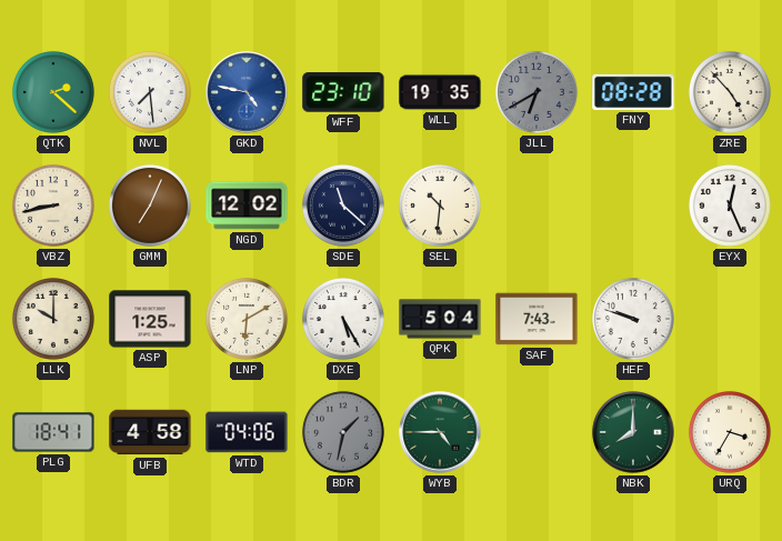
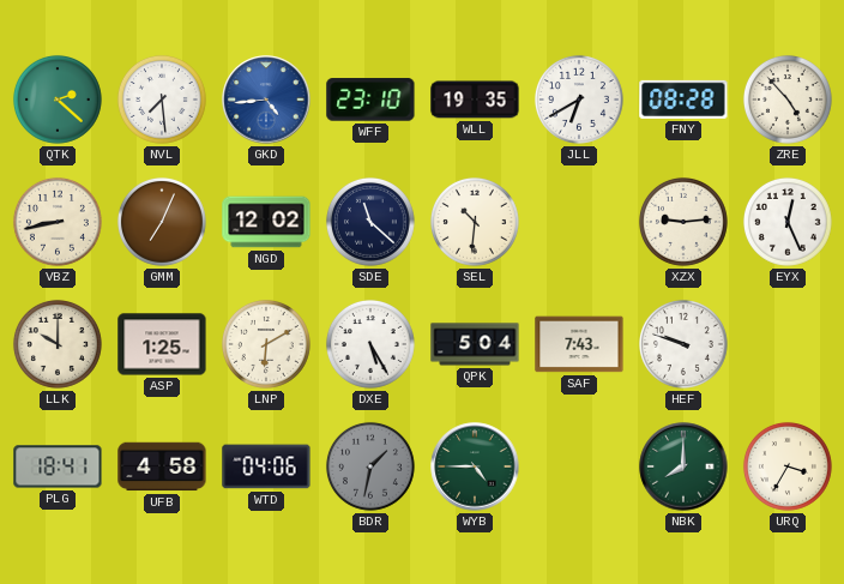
GKD: 4:47 -> 4:44
JLL dial: grey -> white
XZX: none -> 9:14
